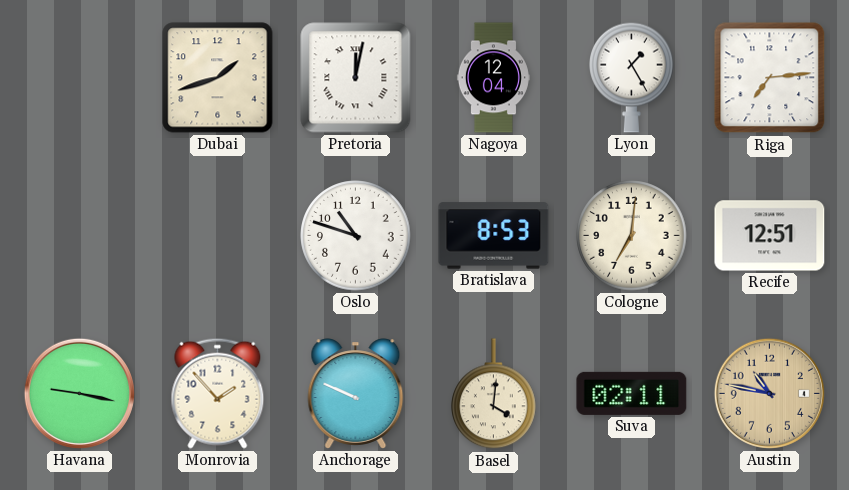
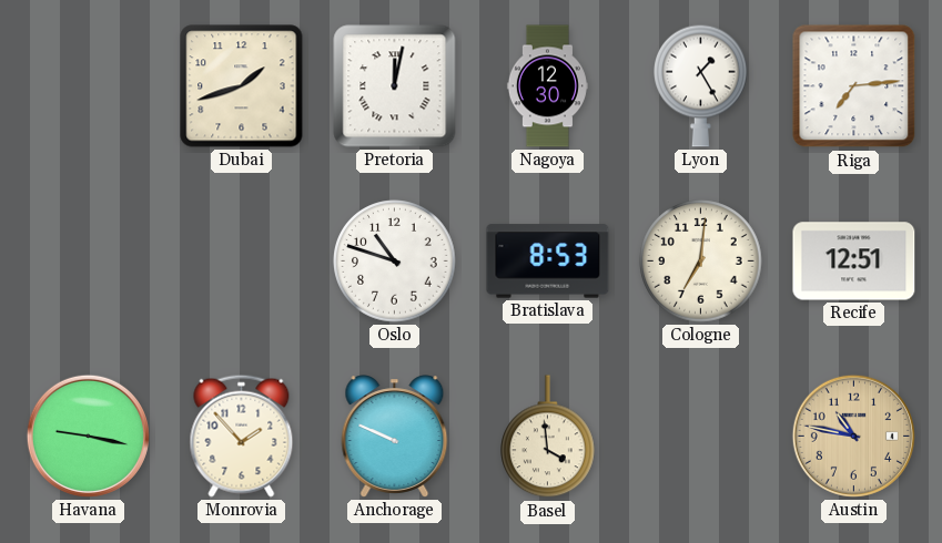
Nagoya: 12:04 -> 12:30
Basel: 4:01 -> 3:59
Suva: 02:11 -> none
